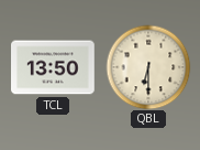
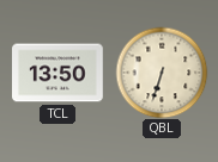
QBL: 6:30 -> 6:33
